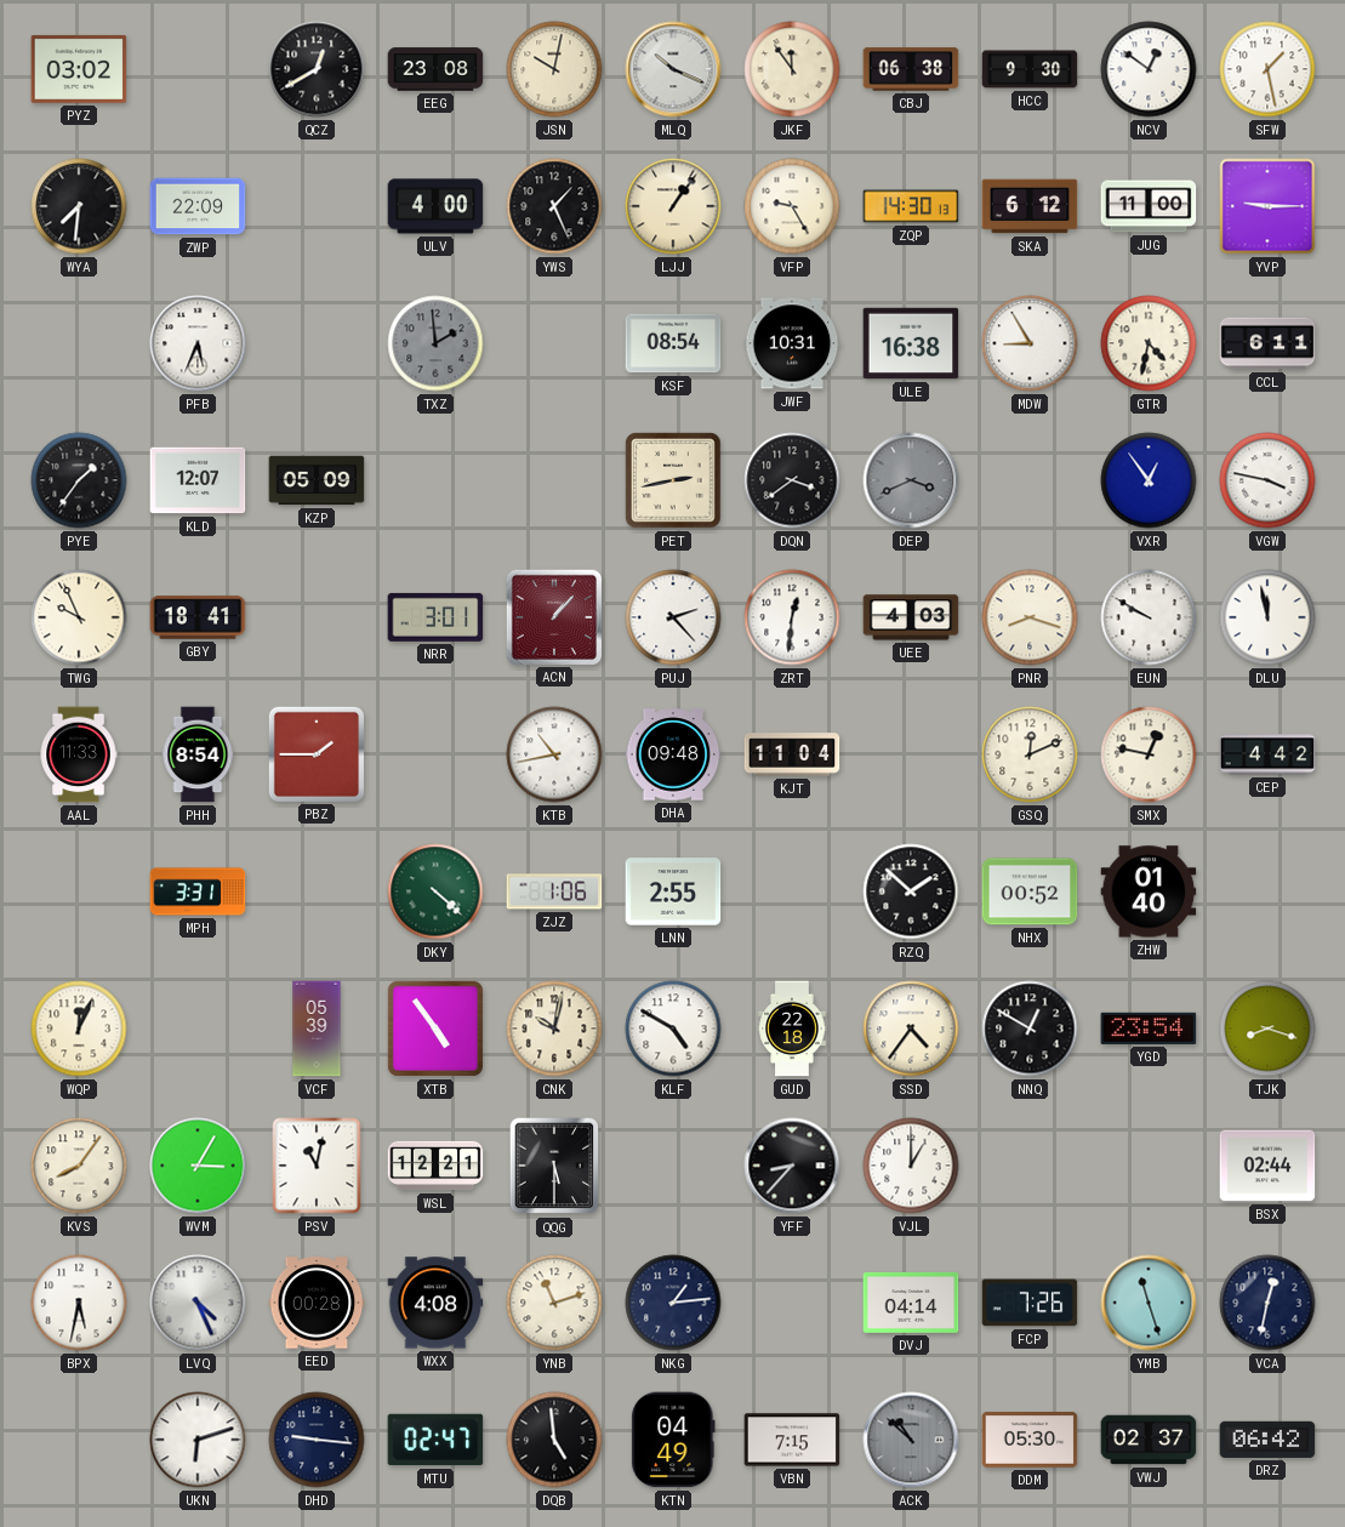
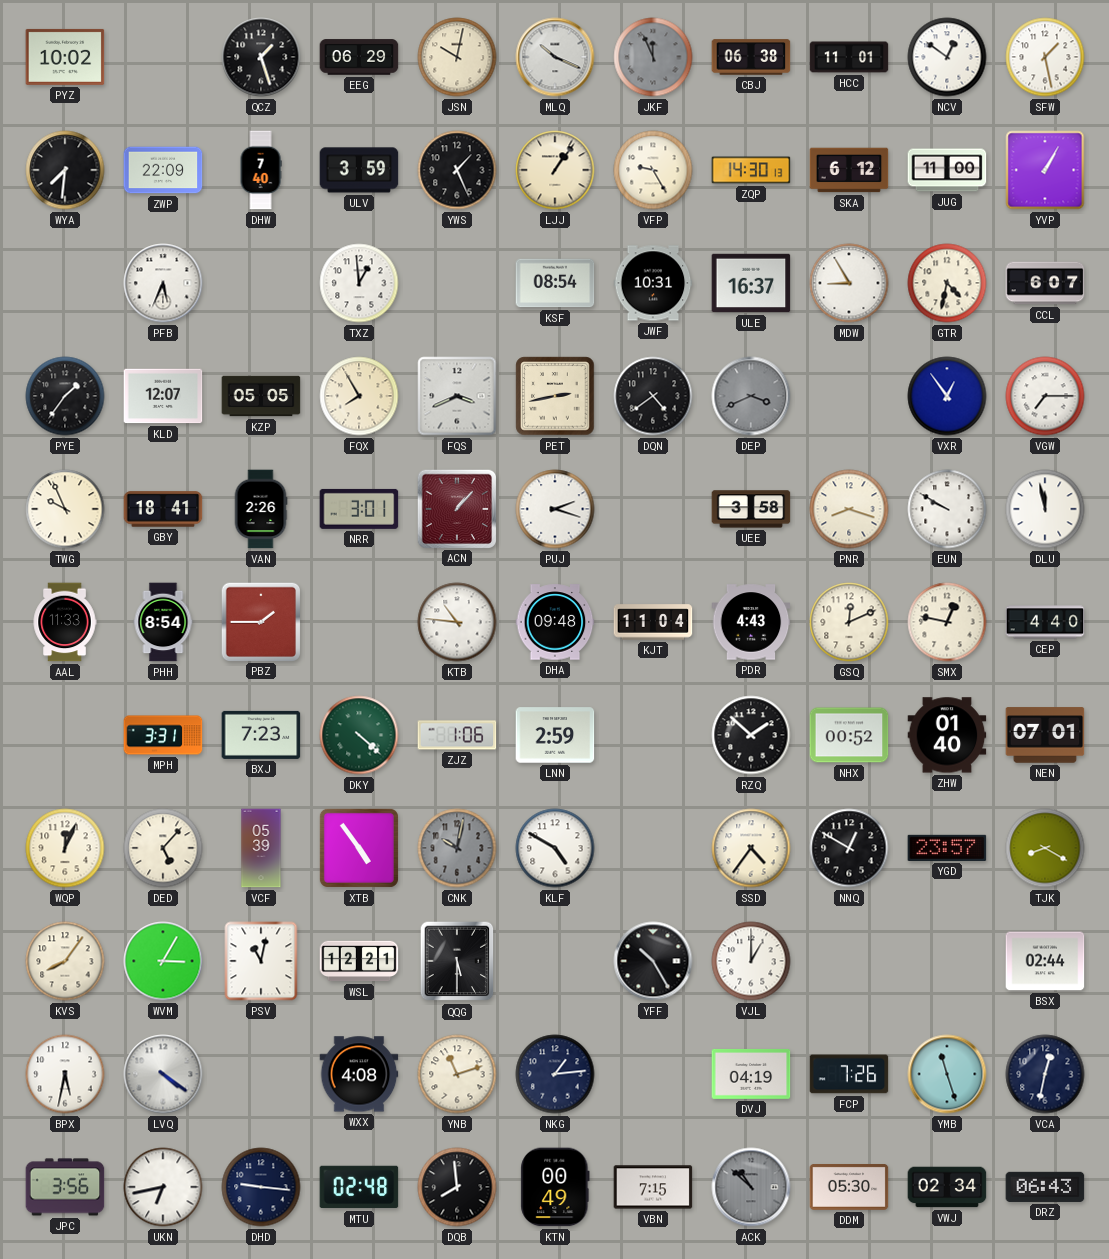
PYZ: 03:02 -> 10:02
QCZ: 12:40 -> 1:27
EEG: 23:08 -> 06:29
JKF: 11:54 -> 11:56
JKF dial: cream -> grey
HCC: 9:30 -> 11:01
DHW: none -> 7:40
ULV: 4:00 -> 3:59
YVP: 9:15 -> 1:05
TXZ: 1:59 -> 12:59
TXZ dial: grey -> white
ULE: 16:38 -> 16:37
CCL: 6:11 -> 6:07
KZP: 05:09 -> 05:05
FQX: none -> 7:55
FQS: none -> 3:41
DQN: 3:39 -> 4:39
VGW: 3:47 -> 7:15
VAN: none -> 2:26
PUJ: 2:23 -> 2:18
ZRT: 12:31 -> none
UEE: 4:03 -> 3:58
KTB: 10:43 -> 10:46
PDR: none -> 4:43
CEP: 4:42 -> 4:40
BXJ: none -> 7:23
LNN: 2:55 -> 2:59
NEN: none -> 07:01
DED: none -> 5:07
CNK dial: cream -> grey
GUD: 22:18 -> none
YGD: 23:54 -> 23:57
TJK: 8:18 -> 8:20
YFF: 8:37 -> 10:25
LVQ: 4:26 -> 4:21
EED: 00:28 -> none
DVJ: 04:14 -> 04:19
JPC: none -> 3:56
UKN: 6:12 -> 6:43
MTU: 02:47 -> 02:48
DQB: 4:59 -> 7:59
KTN: 04:49 -> 00:49
VWJ: 02:37 -> 02:34
DRZ: 06:42 -> 06:43
